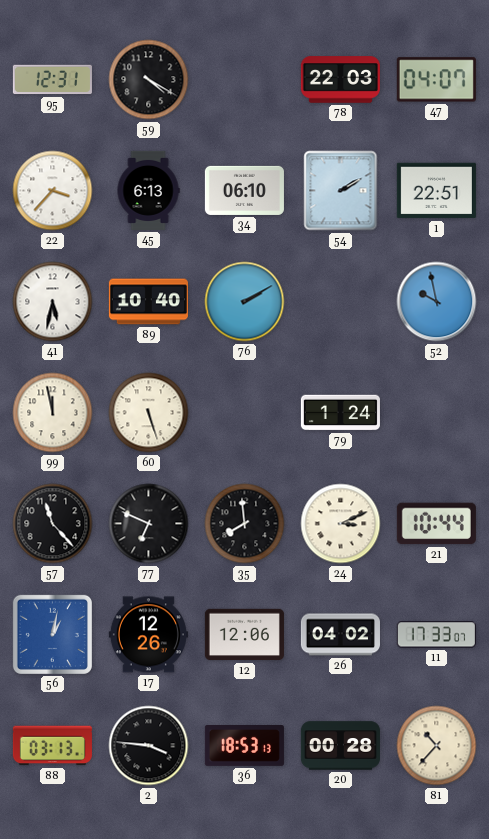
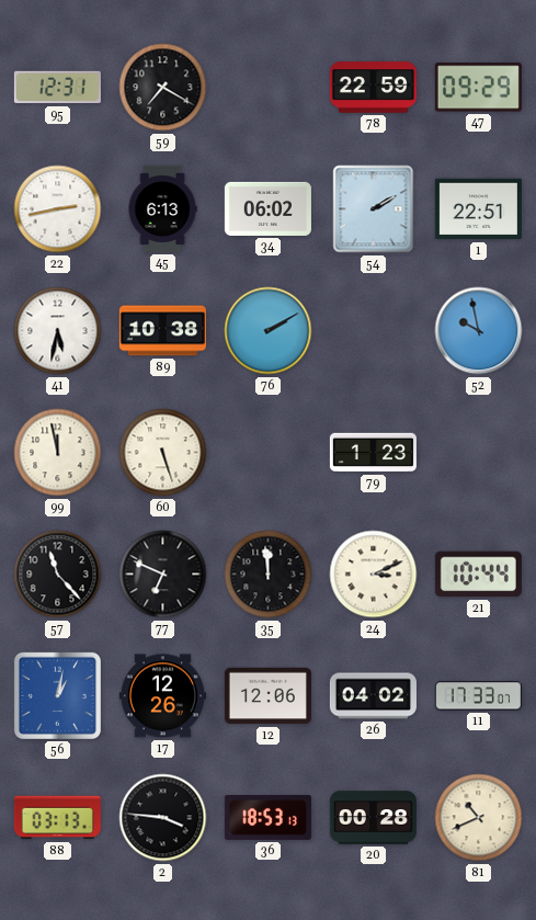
59: 4:20 -> 7:20
78: 22:03 -> 22:59
47: 04:07 -> 09:29
22: 3:37 -> 2:43
34: 06:10 -> 06:02
89: 10:40 -> 10:38
79: 1:24 -> 1:23
35: 7:59 -> 11:59
81: 10:37 -> 10:41
